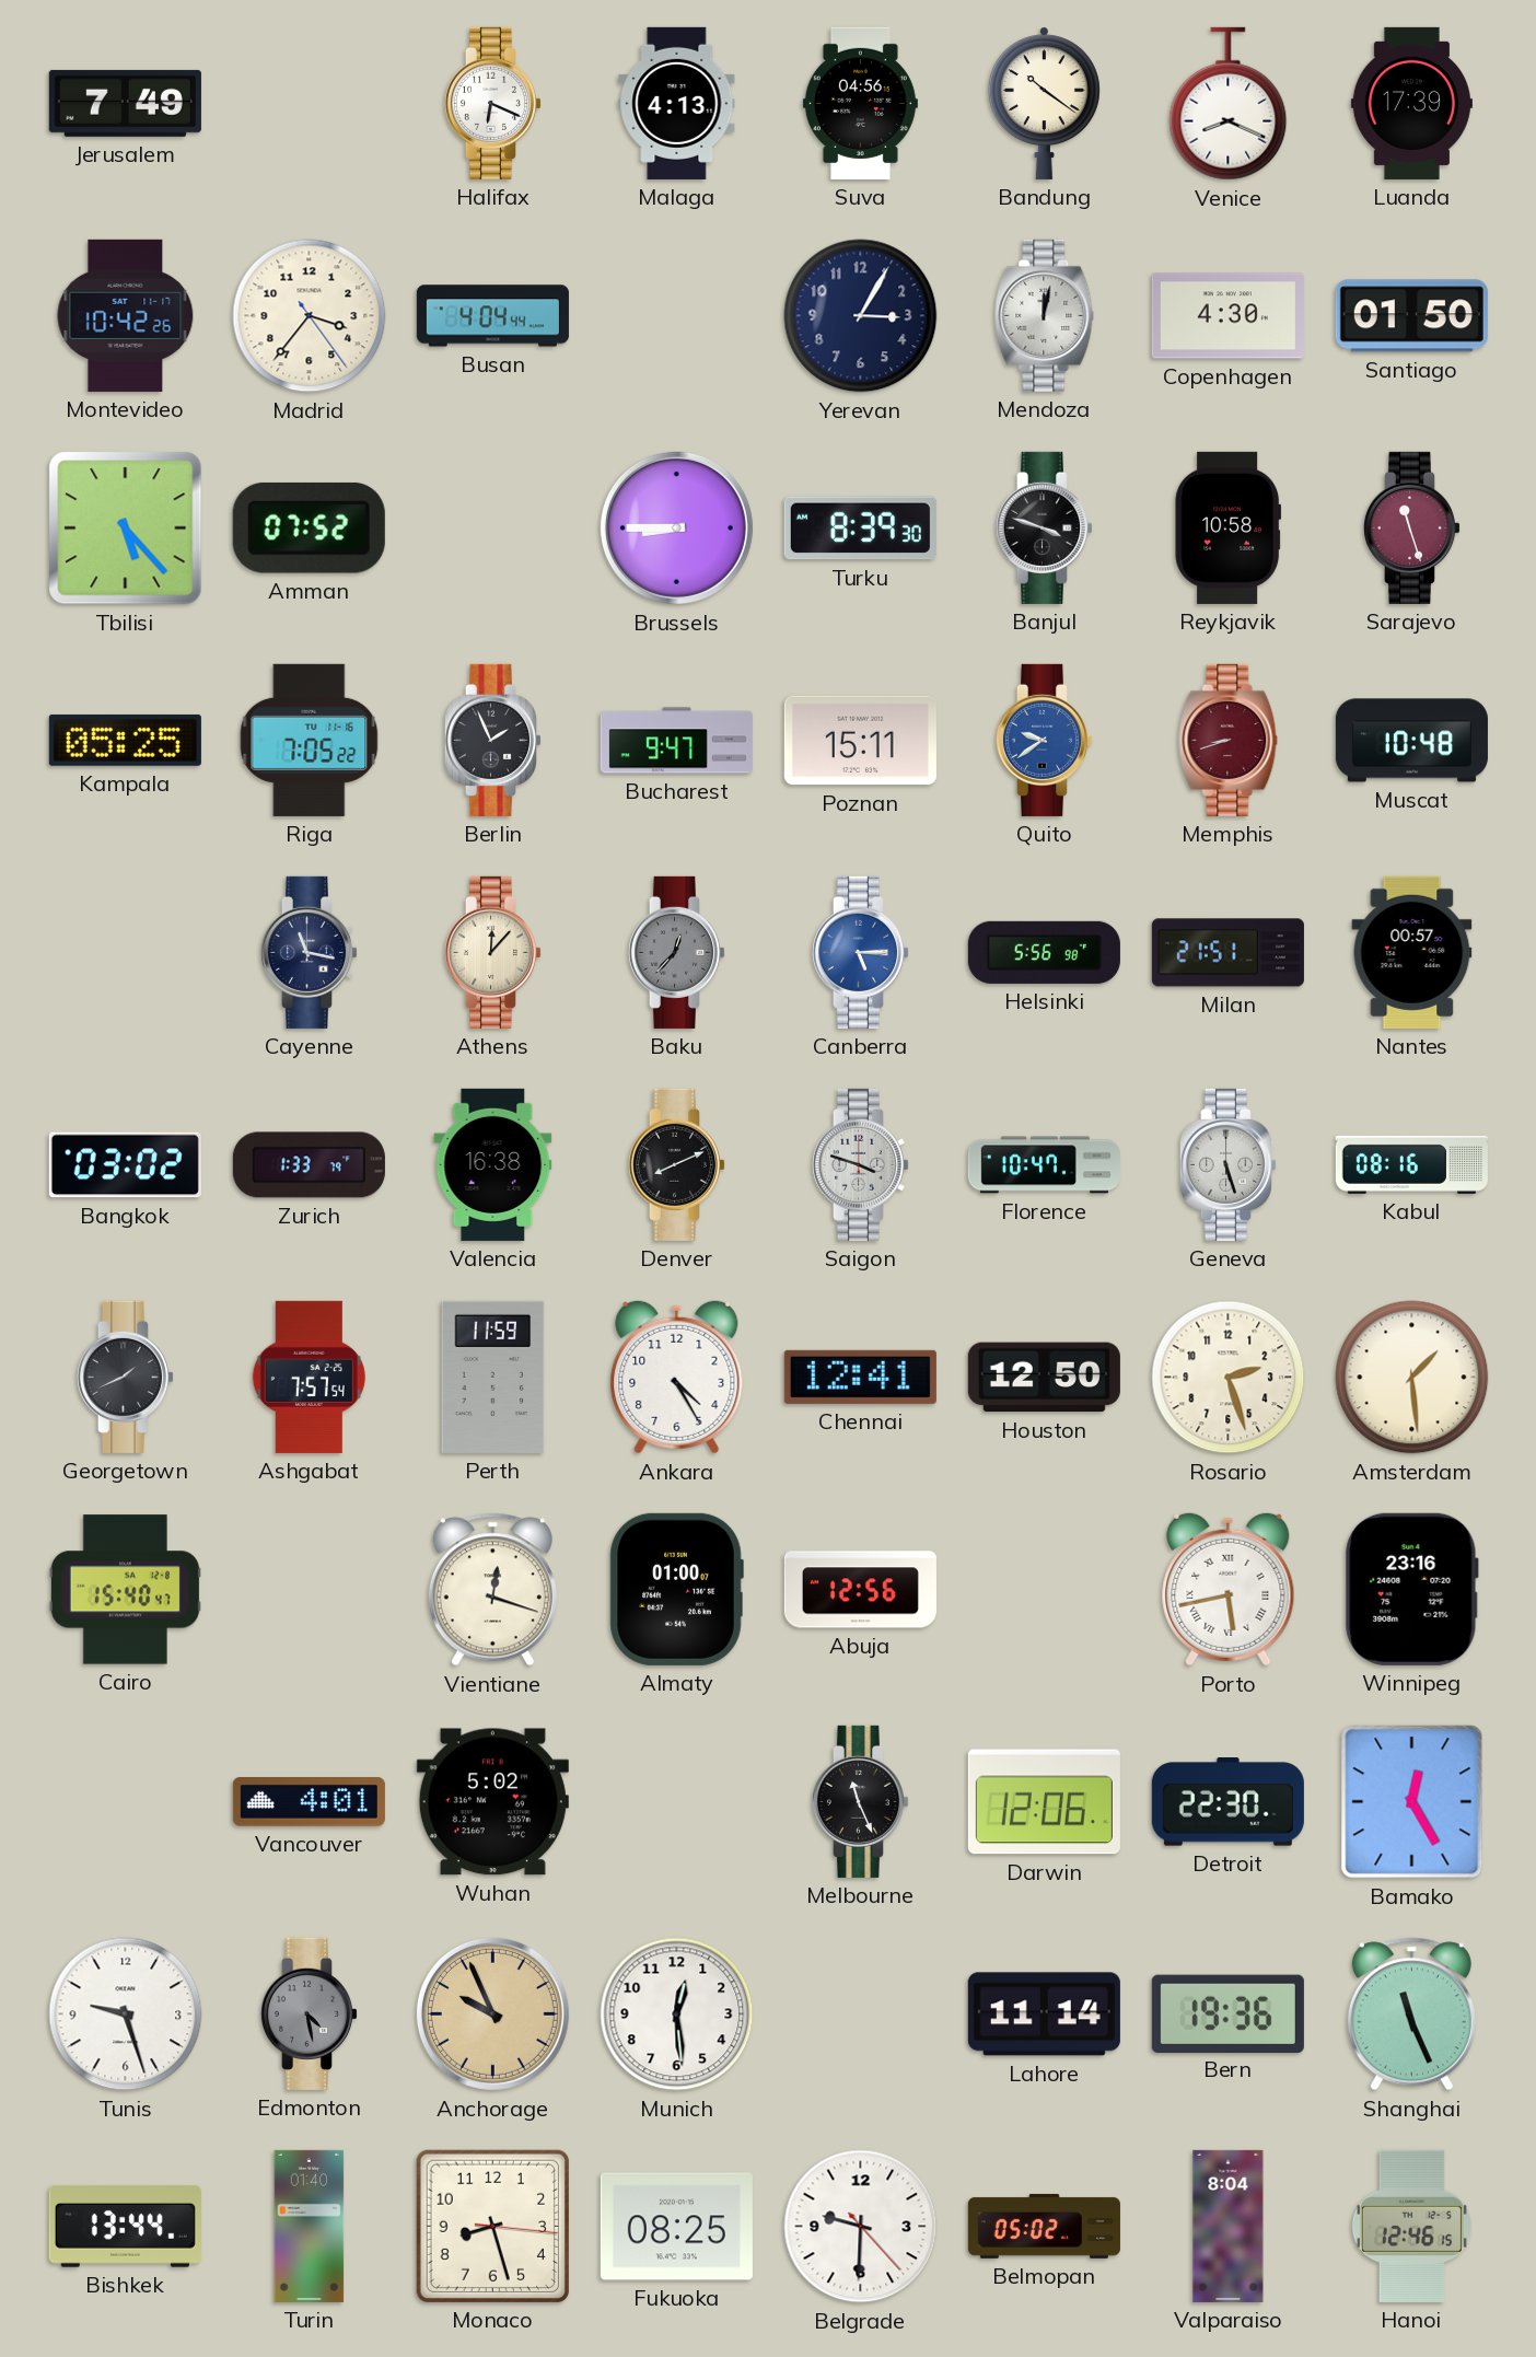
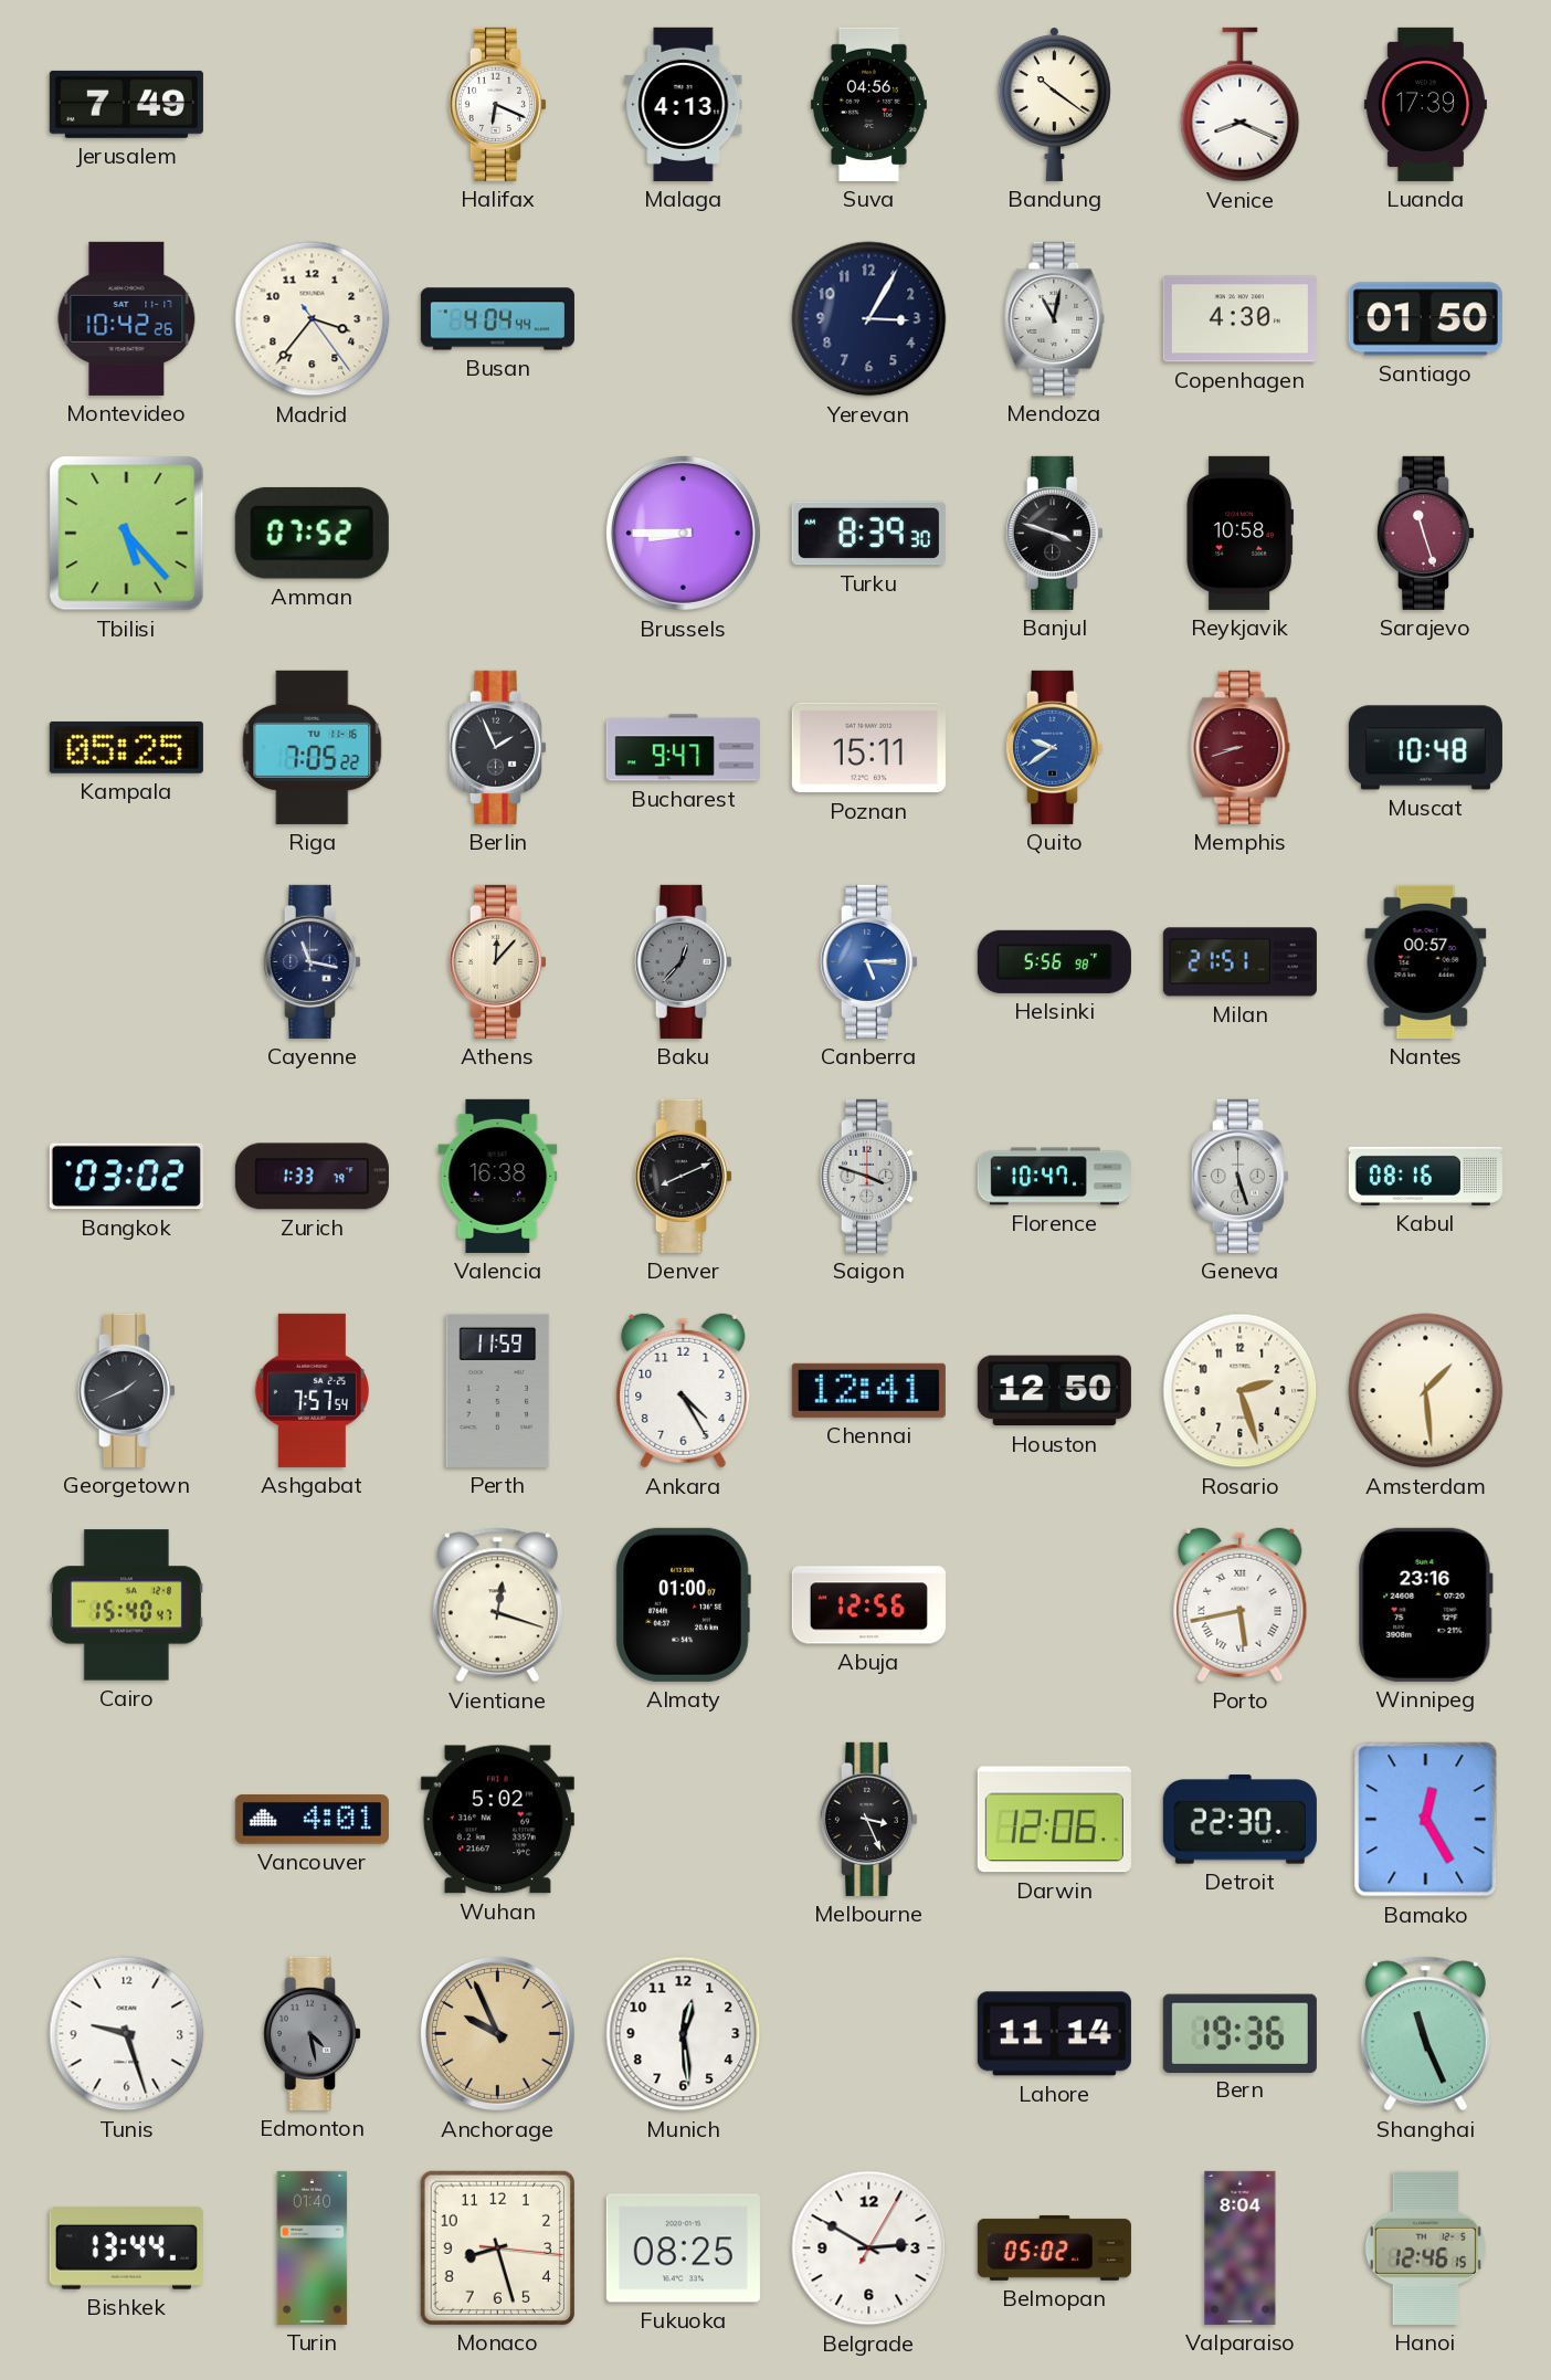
Mendoza: 12:02 -> 11:02
Melbourne: 11:26 -> 3:26
Belgrade: 9:30 -> 2:50
